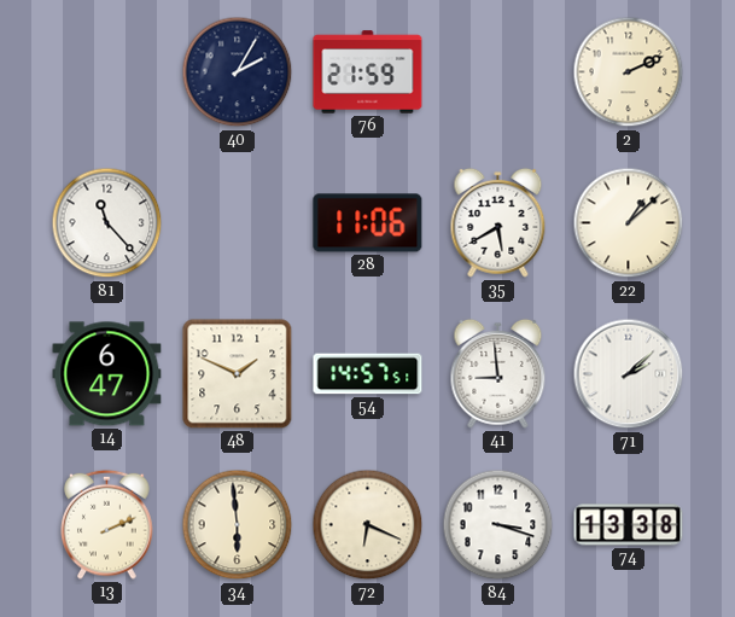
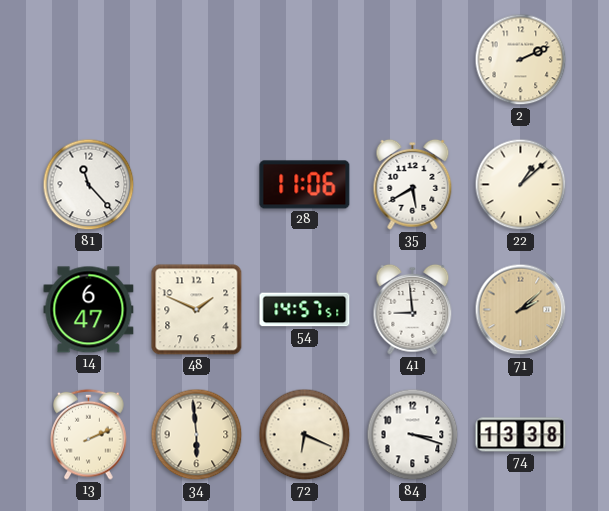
40: 2:05 -> none
76: 21:59 -> none
71 dial: white -> champagne
